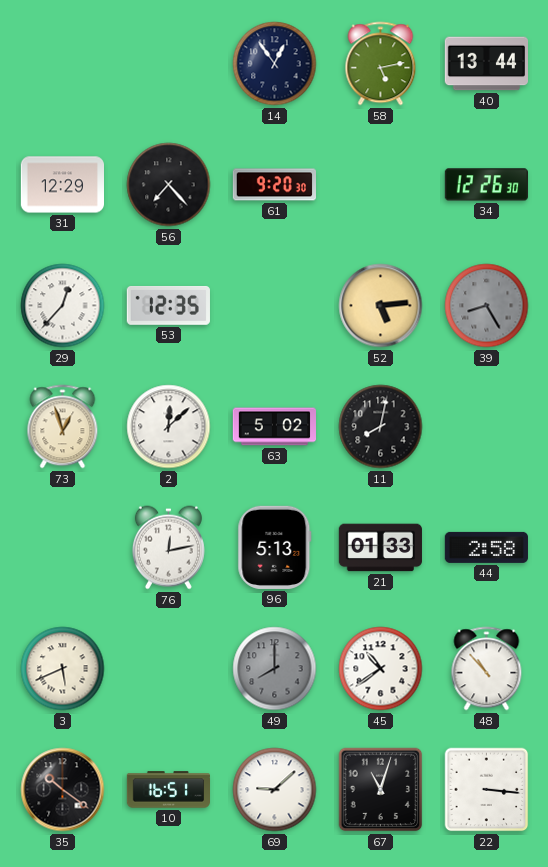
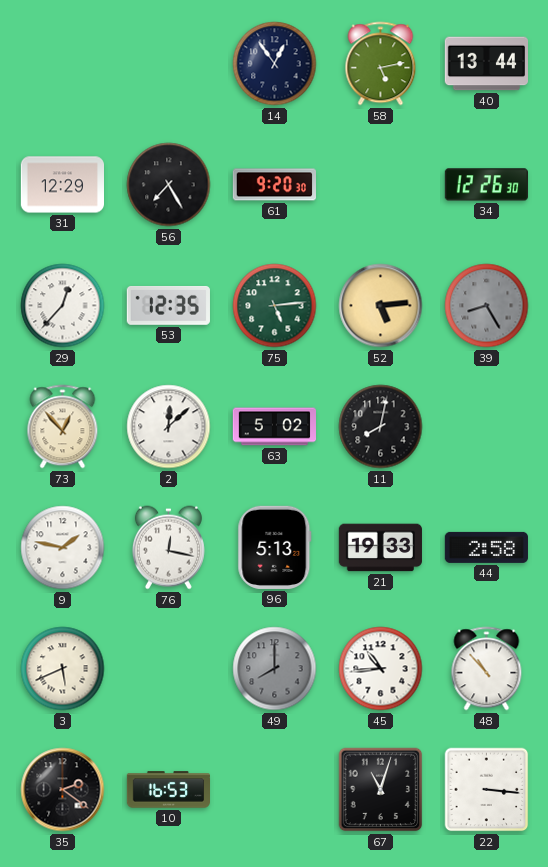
56: 7:23 -> 7:25
75: none -> 5:14
73: 12:57 -> 12:53
9: none -> 1:47
76: 12:13 -> 12:17
21: 01:33 -> 19:33
45: 10:39 -> 10:44
35: 10:21 -> 2:21
10: 16:51 -> 16:53
69: 9:08 -> none
